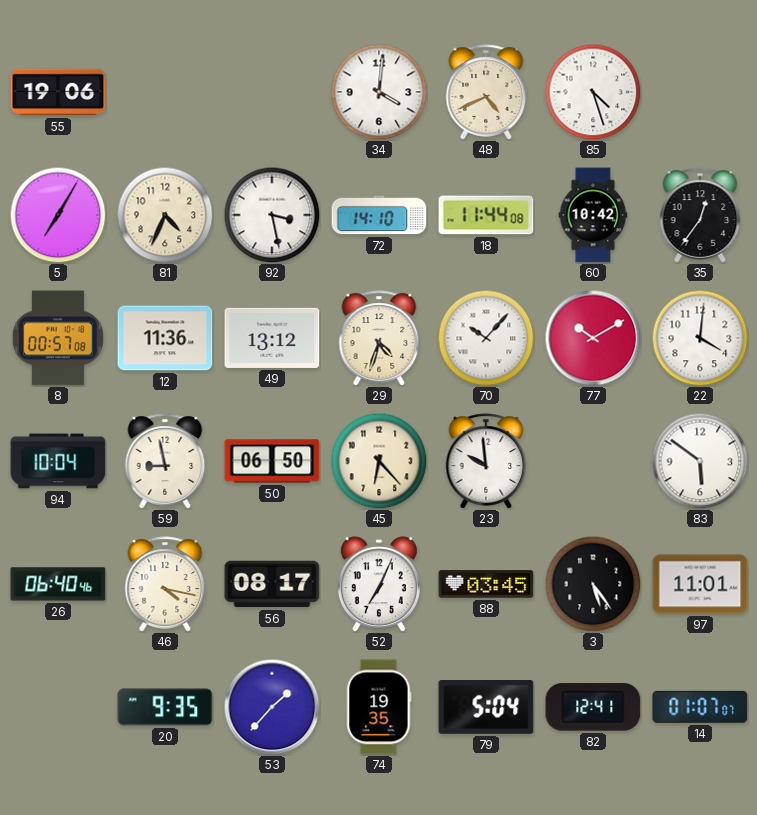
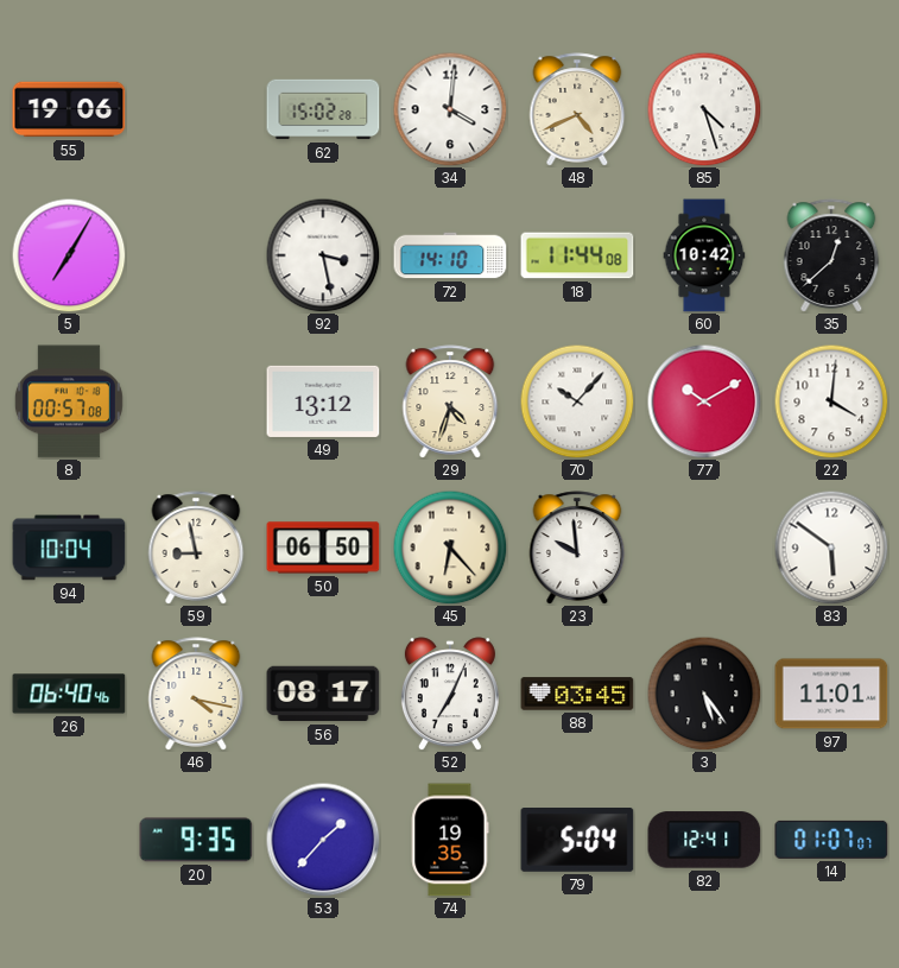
62: none -> 15:02
81: 4:34 -> none
35: 12:36 -> 12:38
12: 11:36 -> none
